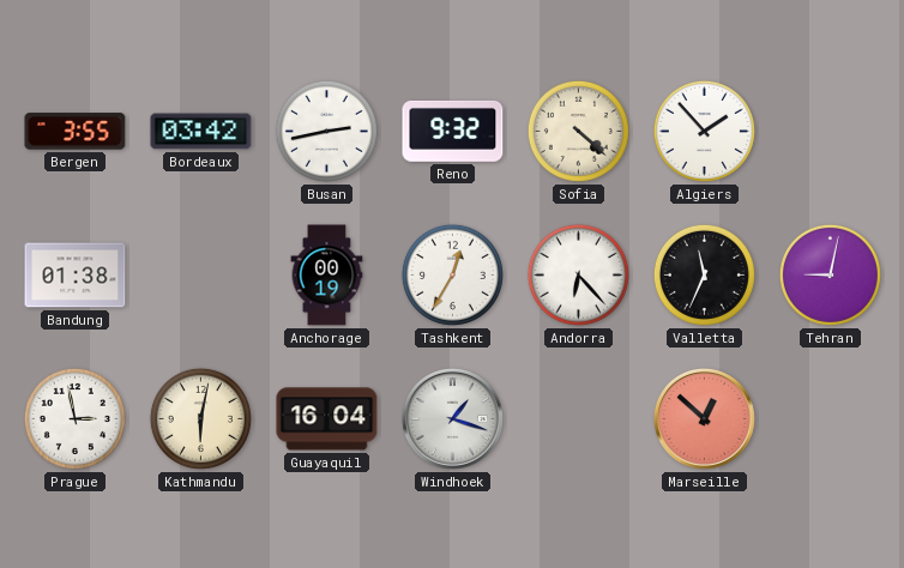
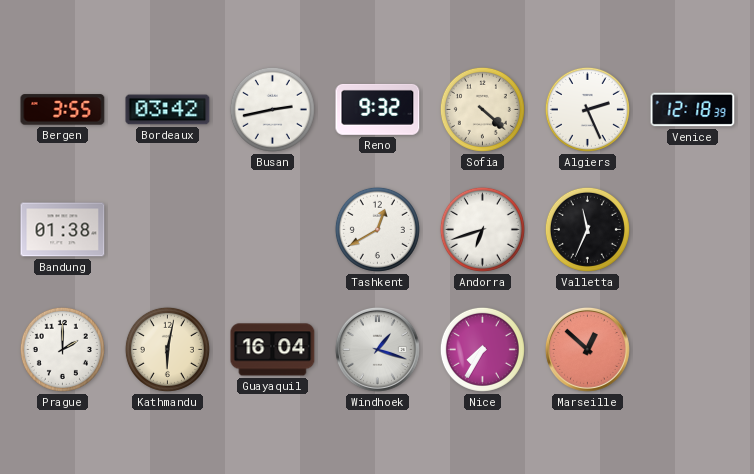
Algiers: 1:53 -> 2:26
Venice: none -> 12:18
Anchorage: 00:19 -> none
Tashkent: 12:35 -> 12:40
Andorra: 6:23 -> 6:42
Tehran: 9:02 -> none
Prague: 2:58 -> 2:00
Nice: none -> 7:35
